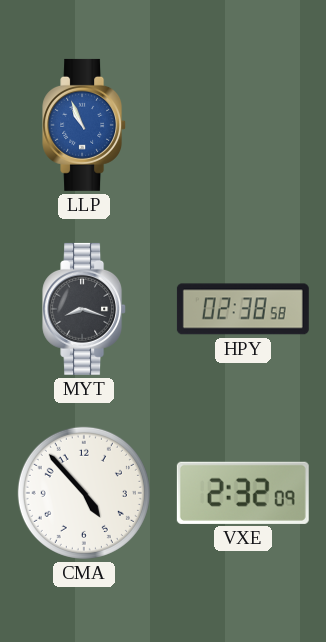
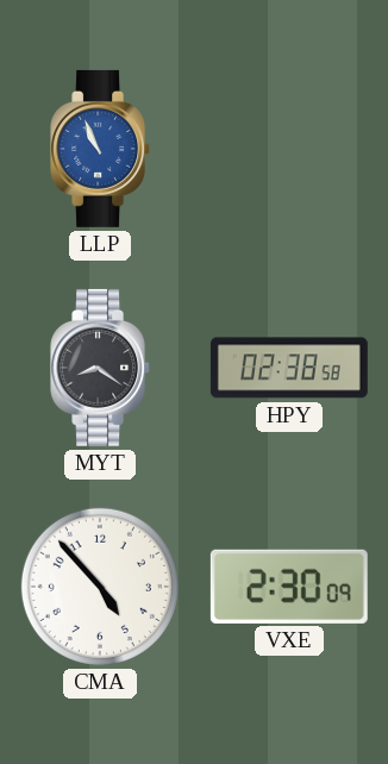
MYT: 8:18 -> 8:21
VXE: 2:32 -> 2:30
